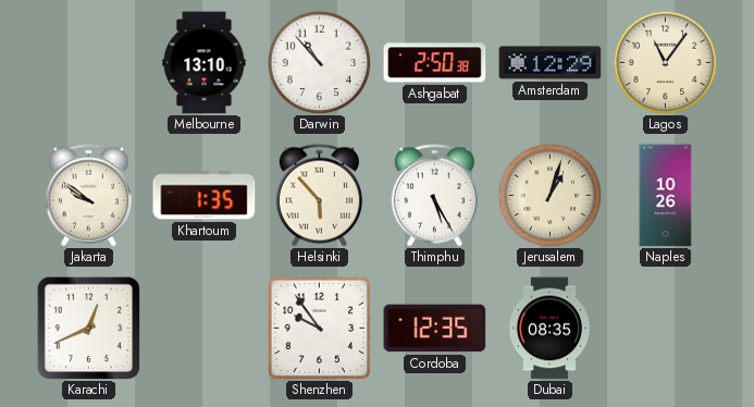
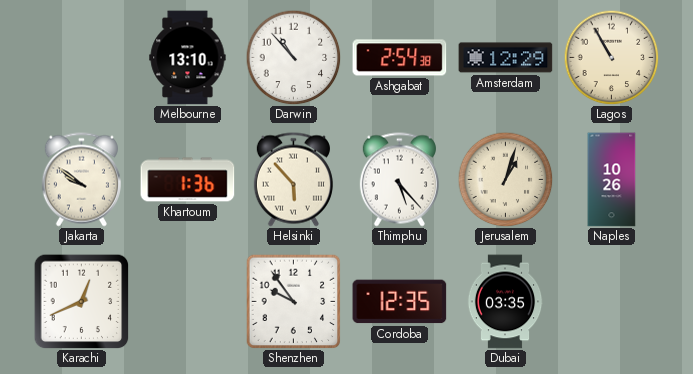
Ashgabat: 2:50 -> 2:54
Lagos: 11:06 -> 10:55
Khartoum: 1:35 -> 1:36
Thimphu: 5:25 -> 5:23
Dubai: 08:35 -> 03:35
